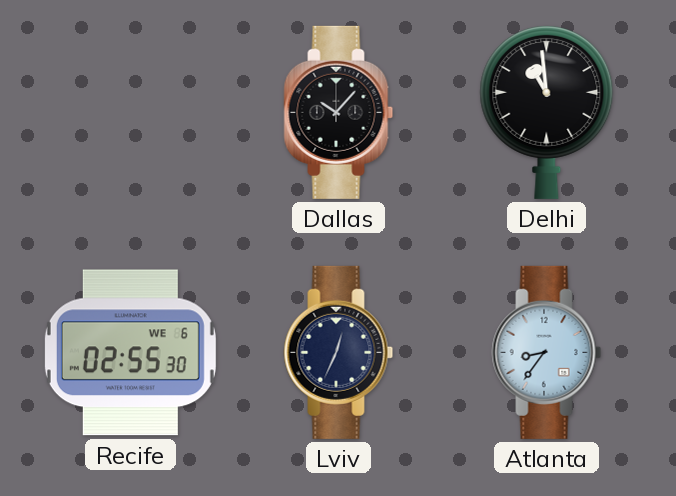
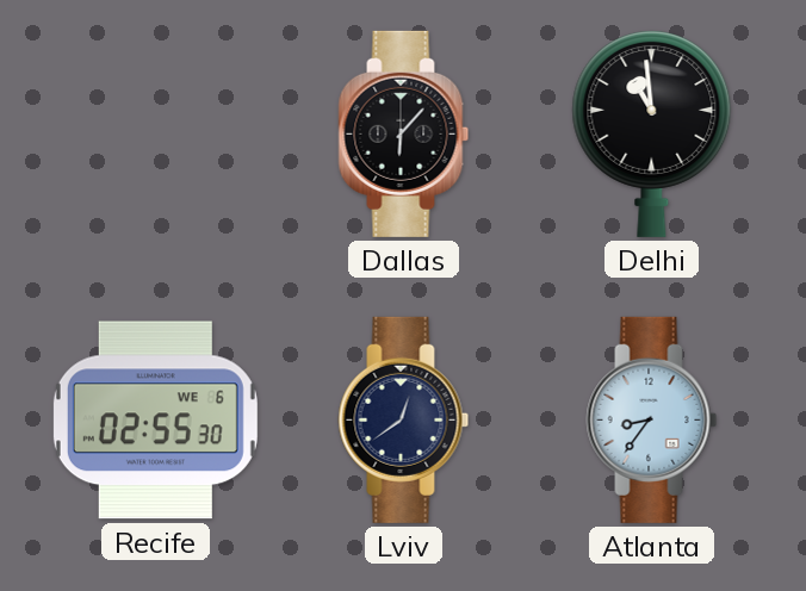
Dallas: 10:07 -> 6:07
Lviv: 12:34 -> 12:39
